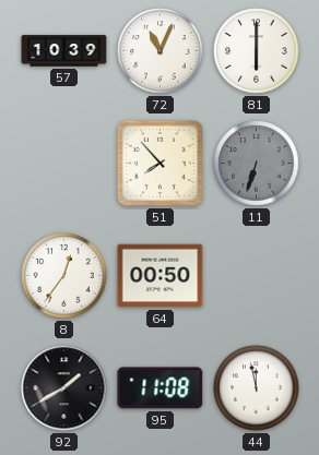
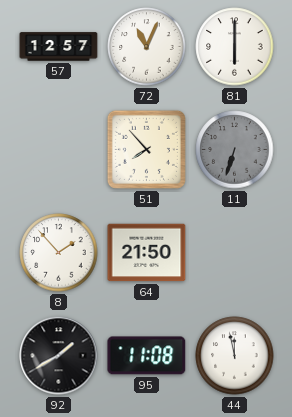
57: 10:39 -> 12:57
8: 12:36 -> 1:53
64: 00:50 -> 21:50
